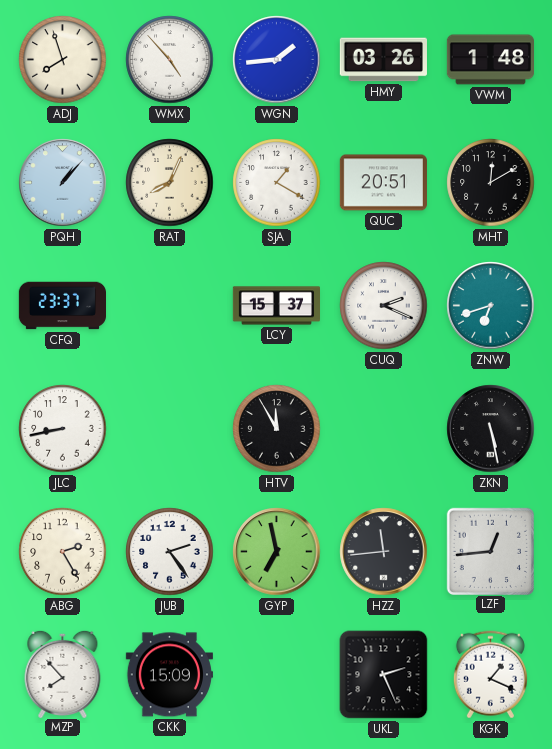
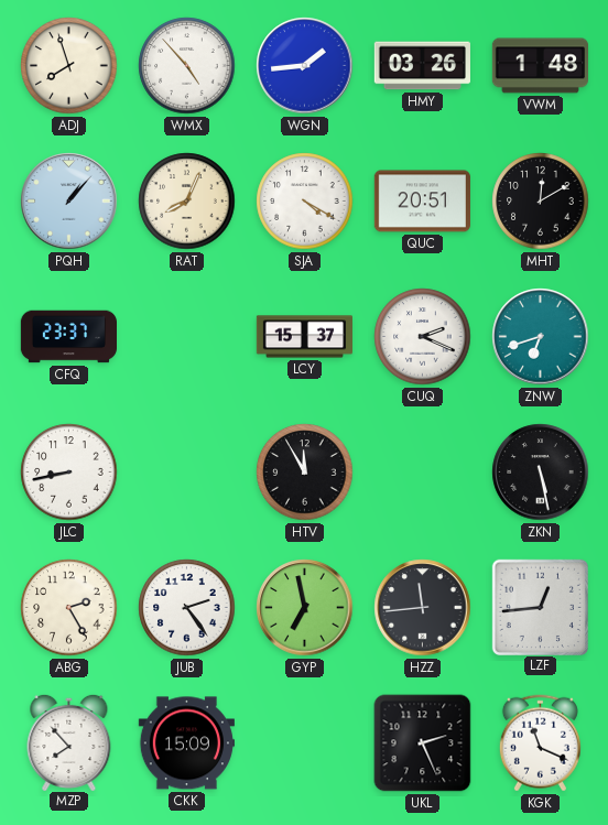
SJA: 1:20 -> 4:20
KGK: 1:19 -> 11:19
